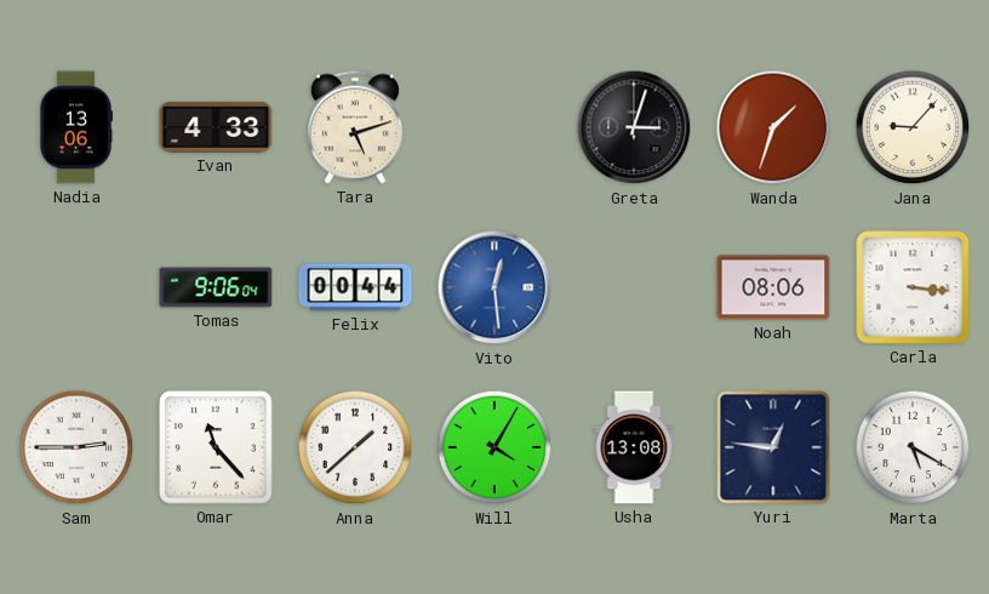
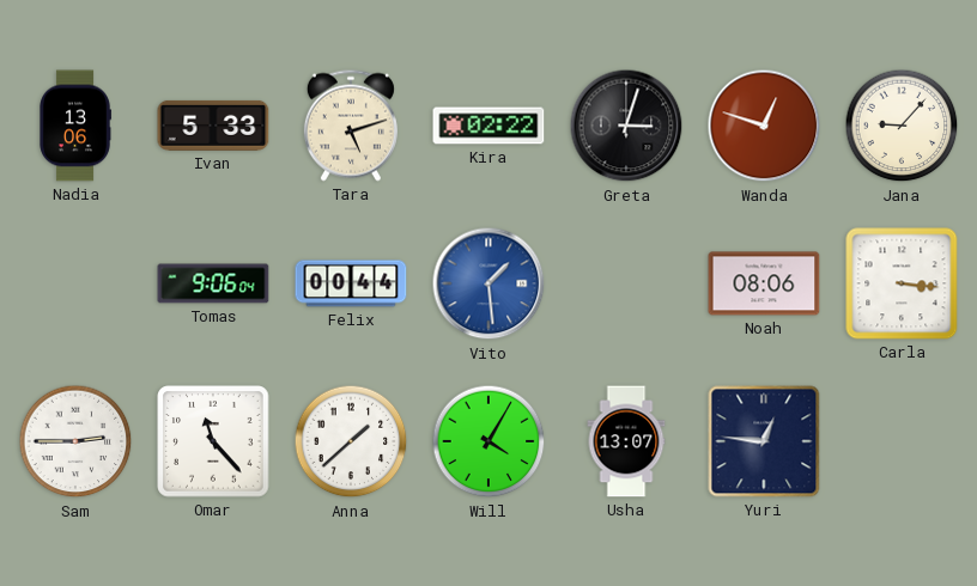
Ivan: 4:33 -> 5:33
Kira: none -> 02:22
Wanda: 1:33 -> 12:48
Vito: 12:29 -> 1:29
Usha: 13:08 -> 13:07
Marta: 5:20 -> none
